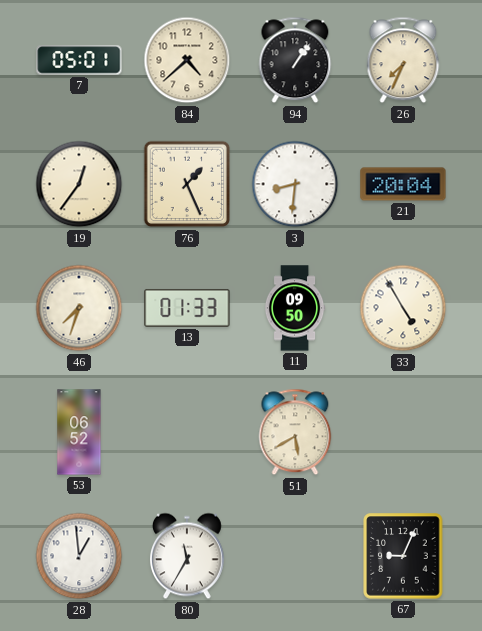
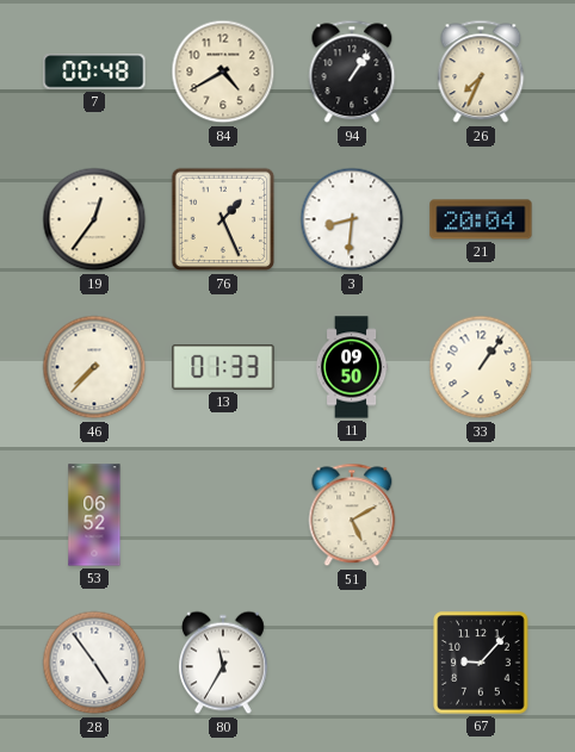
7: 05:01 -> 00:48
84: 4:38 -> 4:40
46: 7:33 -> 7:37
33: 4:55 -> 1:06
51: 5:40 -> 5:10
28: 12:59 -> 4:54
67: 9:04 -> 9:07
